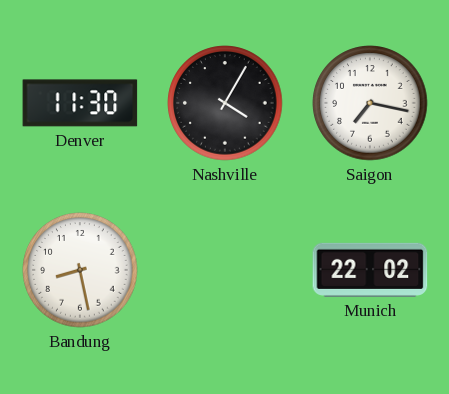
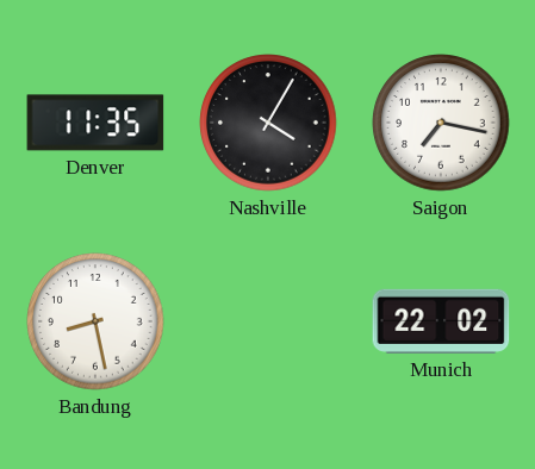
Denver: 11:30 -> 11:35
